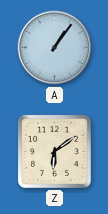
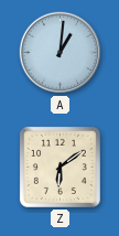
A: 1:06 -> 1:01
